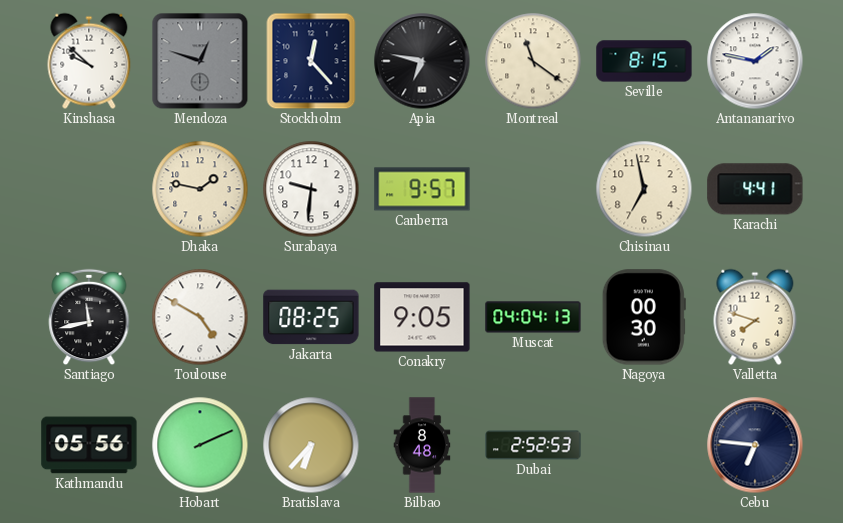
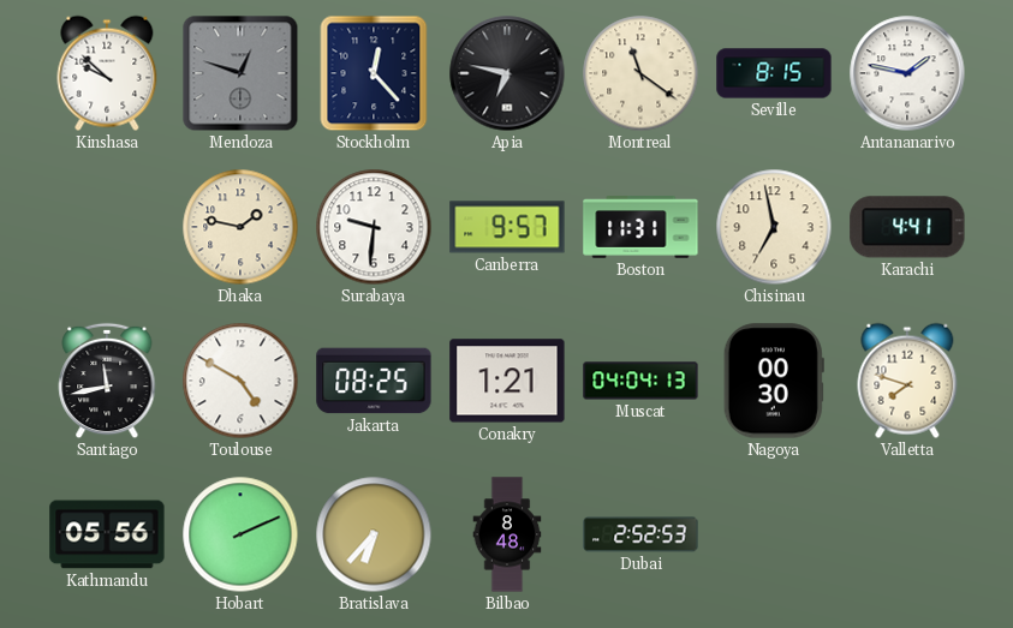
Boston: none -> 11:31
Conakry: 9:05 -> 1:21
Cebu: 6:46 -> none
